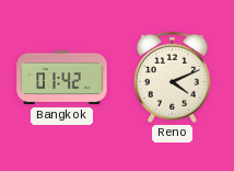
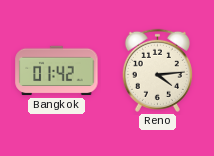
Reno: 4:11 -> 4:14
